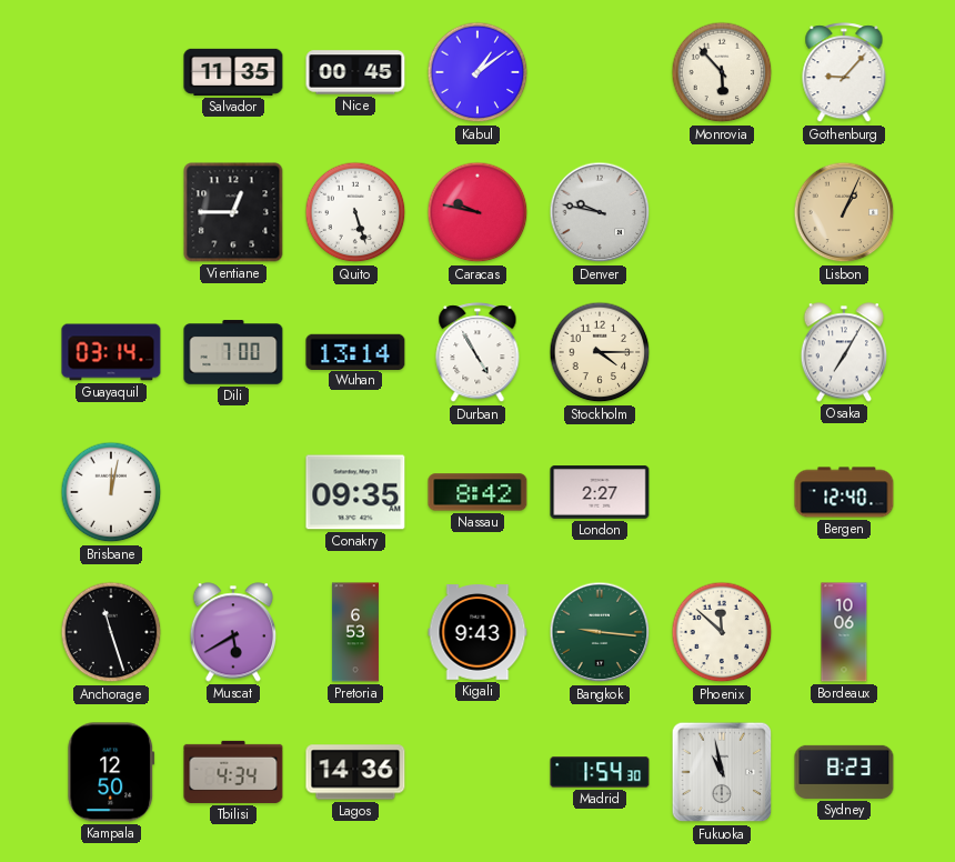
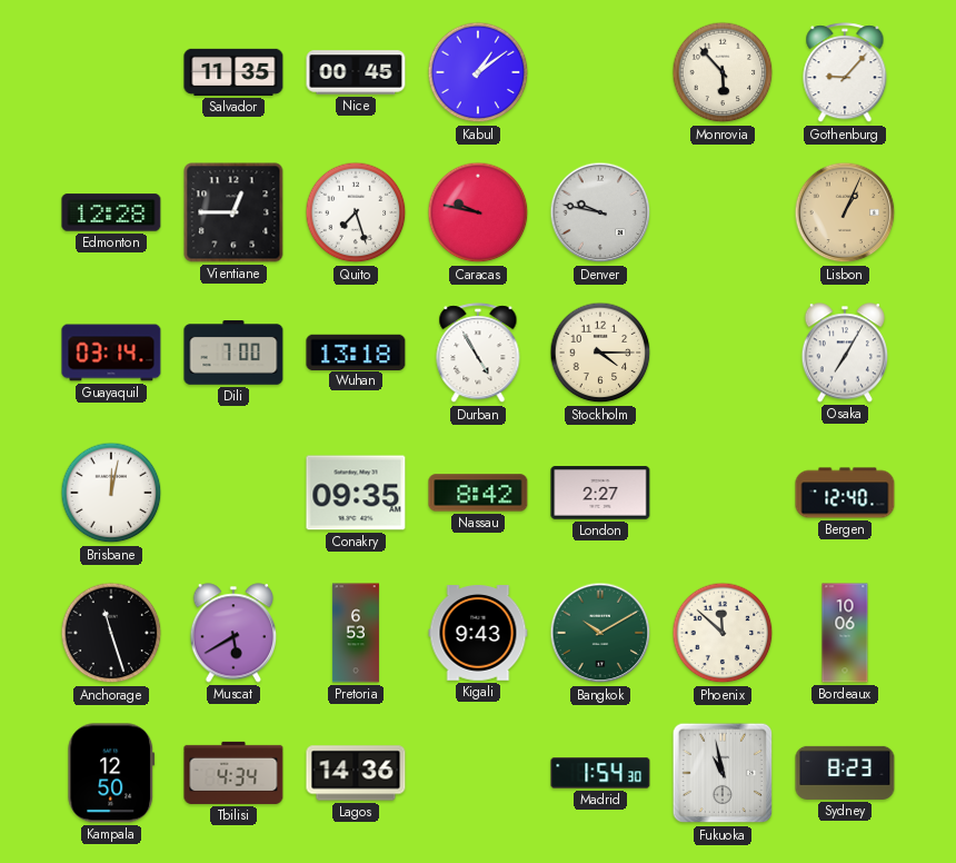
Edmonton: none -> 12:28
Quito: 5:27 -> 7:27
Wuhan: 13:14 -> 13:18
Bangkok: 9:16 -> 10:10
